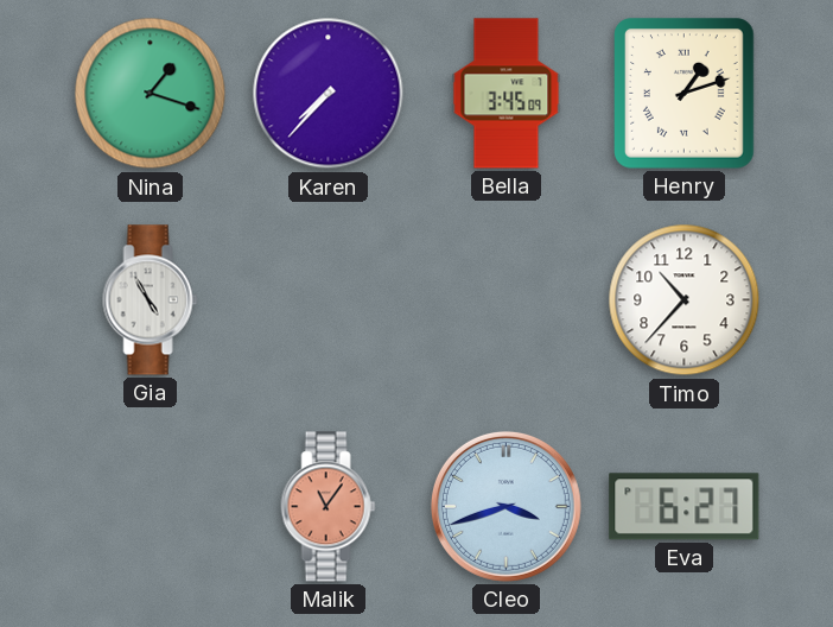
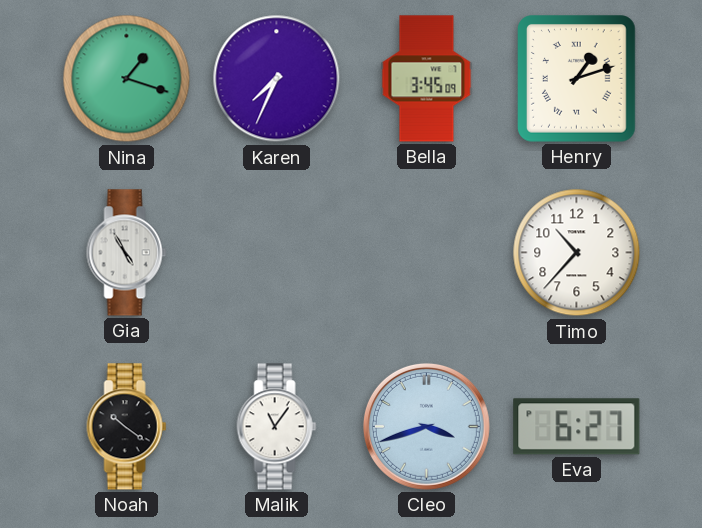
Karen: 7:37 -> 7:34
Noah: none -> 10:21
Malik dial: salmon -> white
